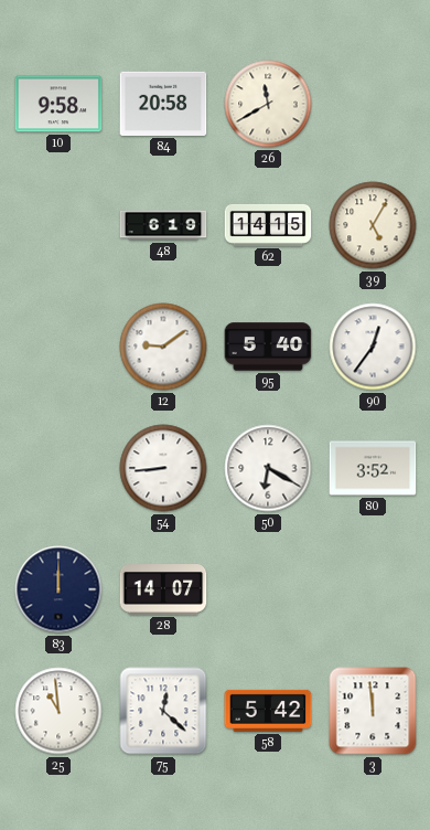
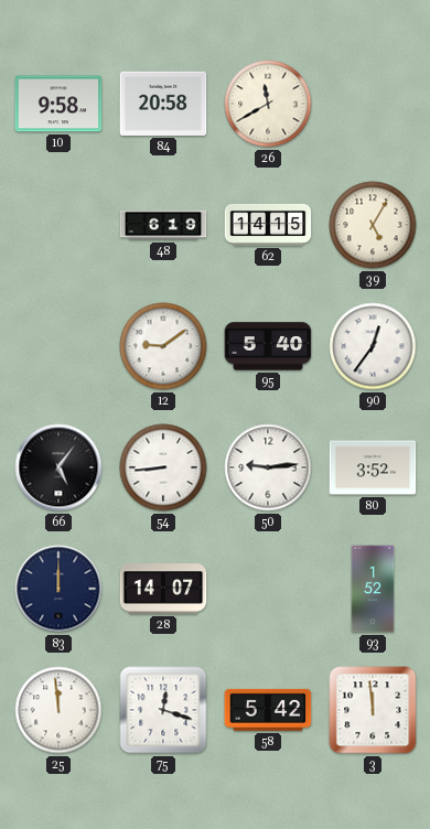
66: none -> 5:06
50: 6:20 -> 9:14
93: none -> 1:52
25: 10:59 -> 11:59
75: 12:22 -> 12:18
